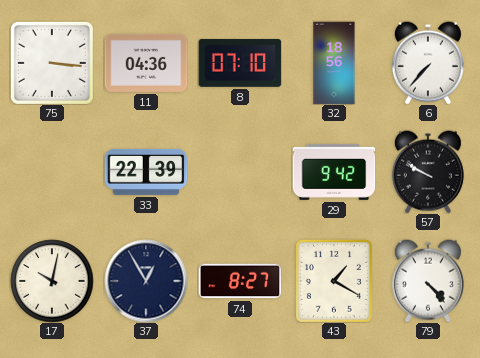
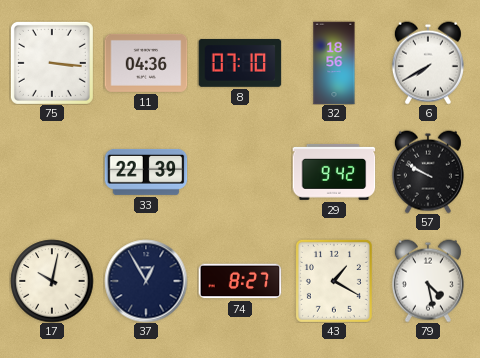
6: 7:37 -> 7:40
79: 4:23 -> 4:28
